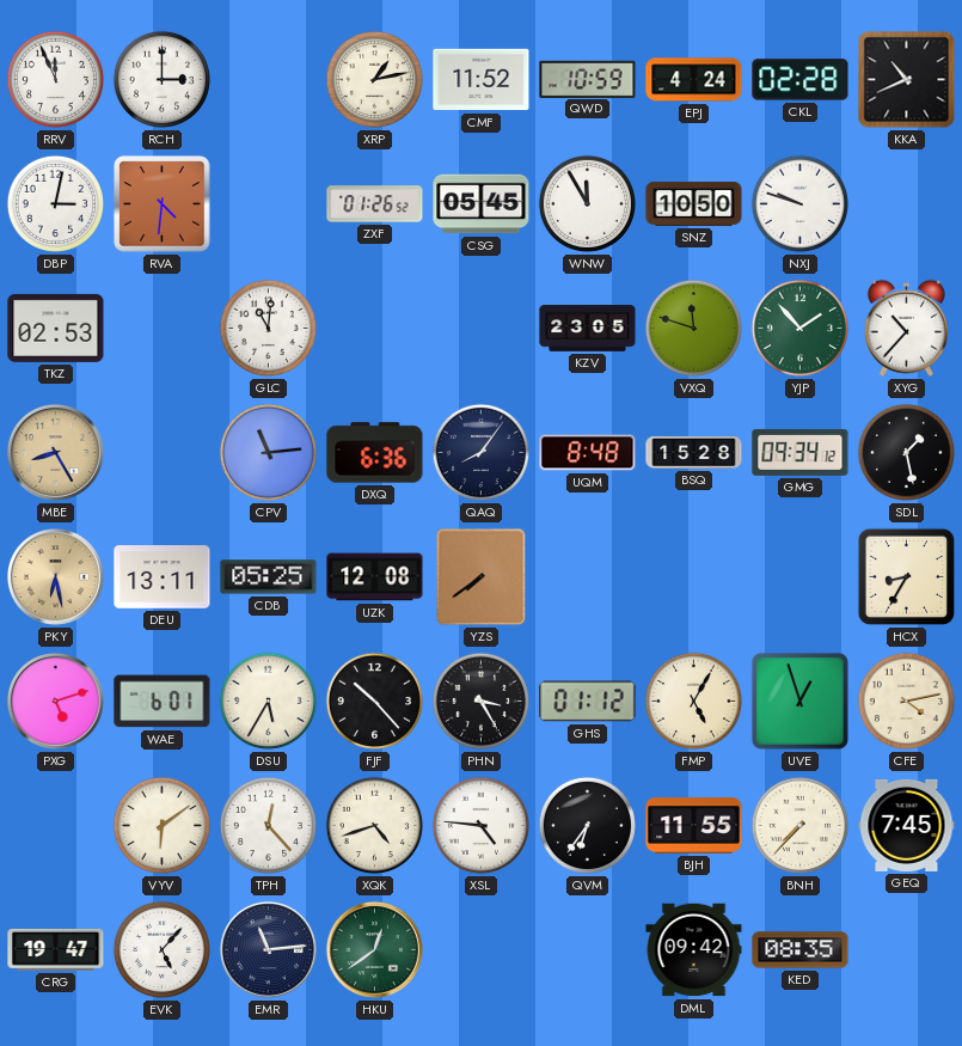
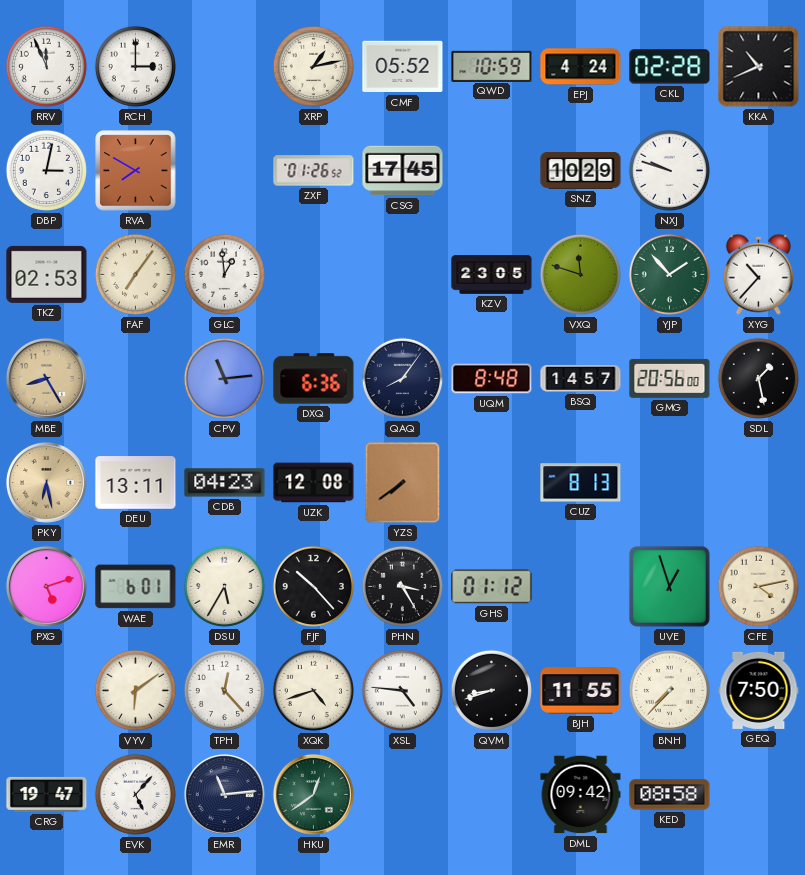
CMF: 11:52 -> 05:52
RVA: 4:31 -> 7:50
CSG: 05:45 -> 17:45
WNW: 11:55 -> none
SNZ: 10:50 -> 10:29
FAF: none -> 7:06
GLC: 11:01 -> 12:59
BSQ: 15:28 -> 14:57
GMG: 09:34 -> 20:56
CDB: 05:25 -> 04:23
CUZ: none -> 8:13
HCX: 8:35 -> none
FMP: 5:05 -> none
QVM: 6:36 -> 8:42
GEQ: 7:45 -> 7:50
KED: 08:35 -> 08:58
